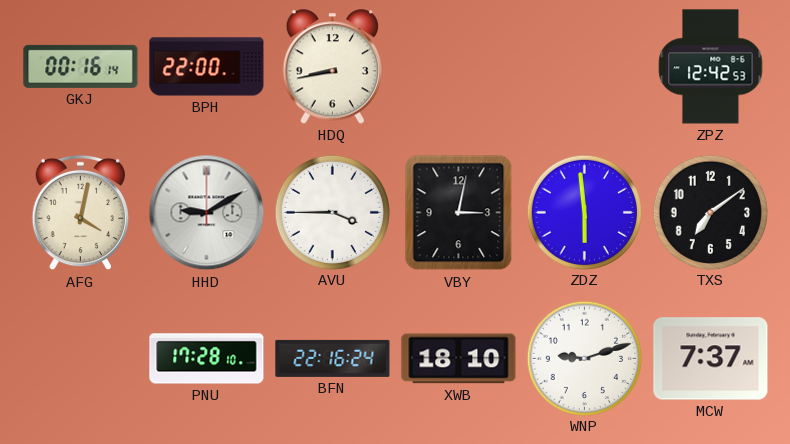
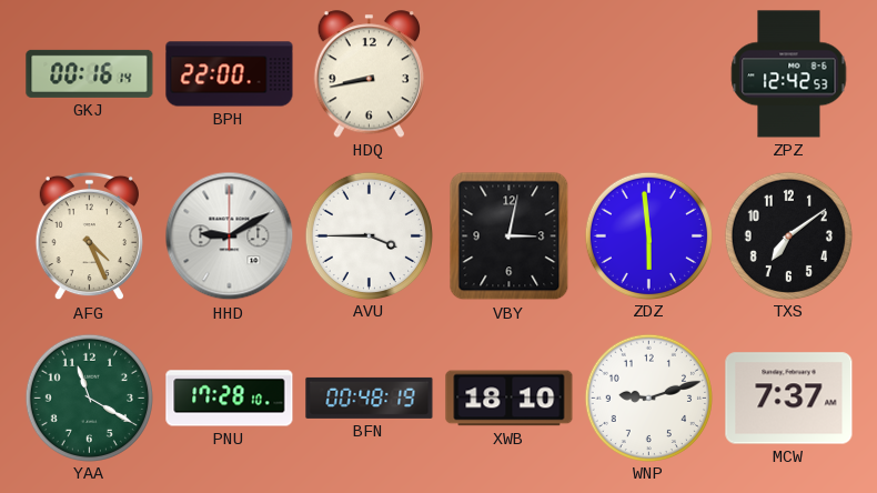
AFG: 4:02 -> 4:26
YAA: none -> 11:20
BFN: 22:16 -> 00:48
